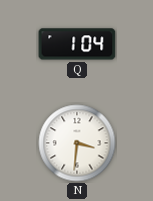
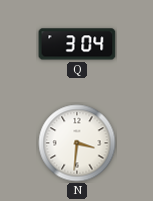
Q: 1:04 -> 3:04
